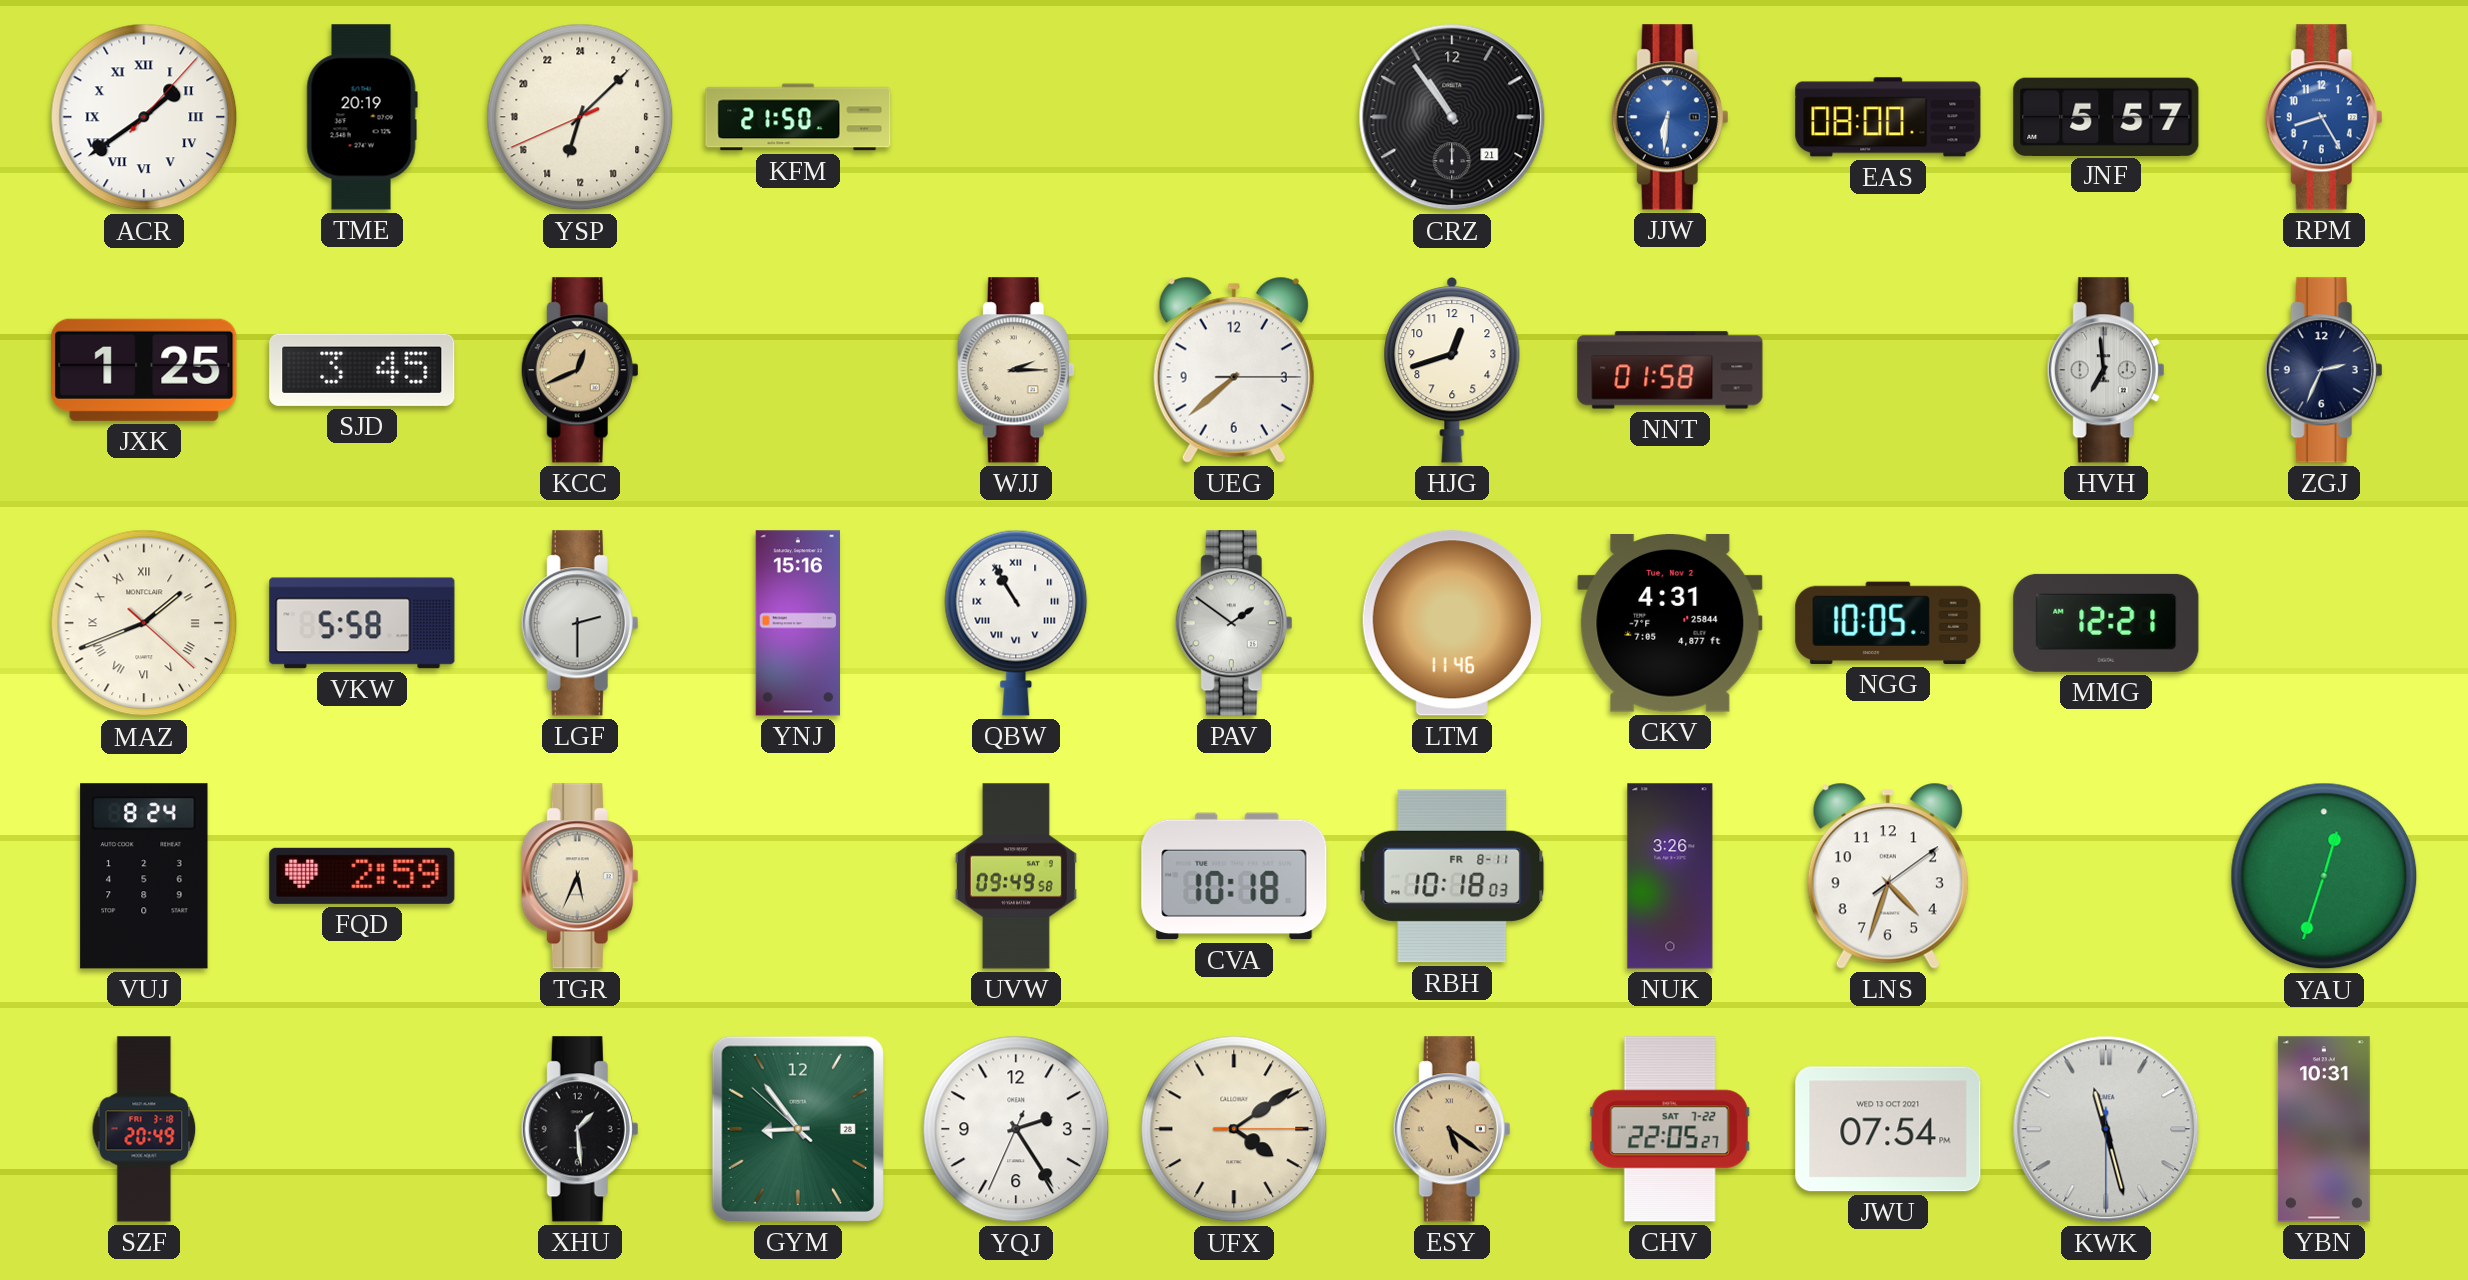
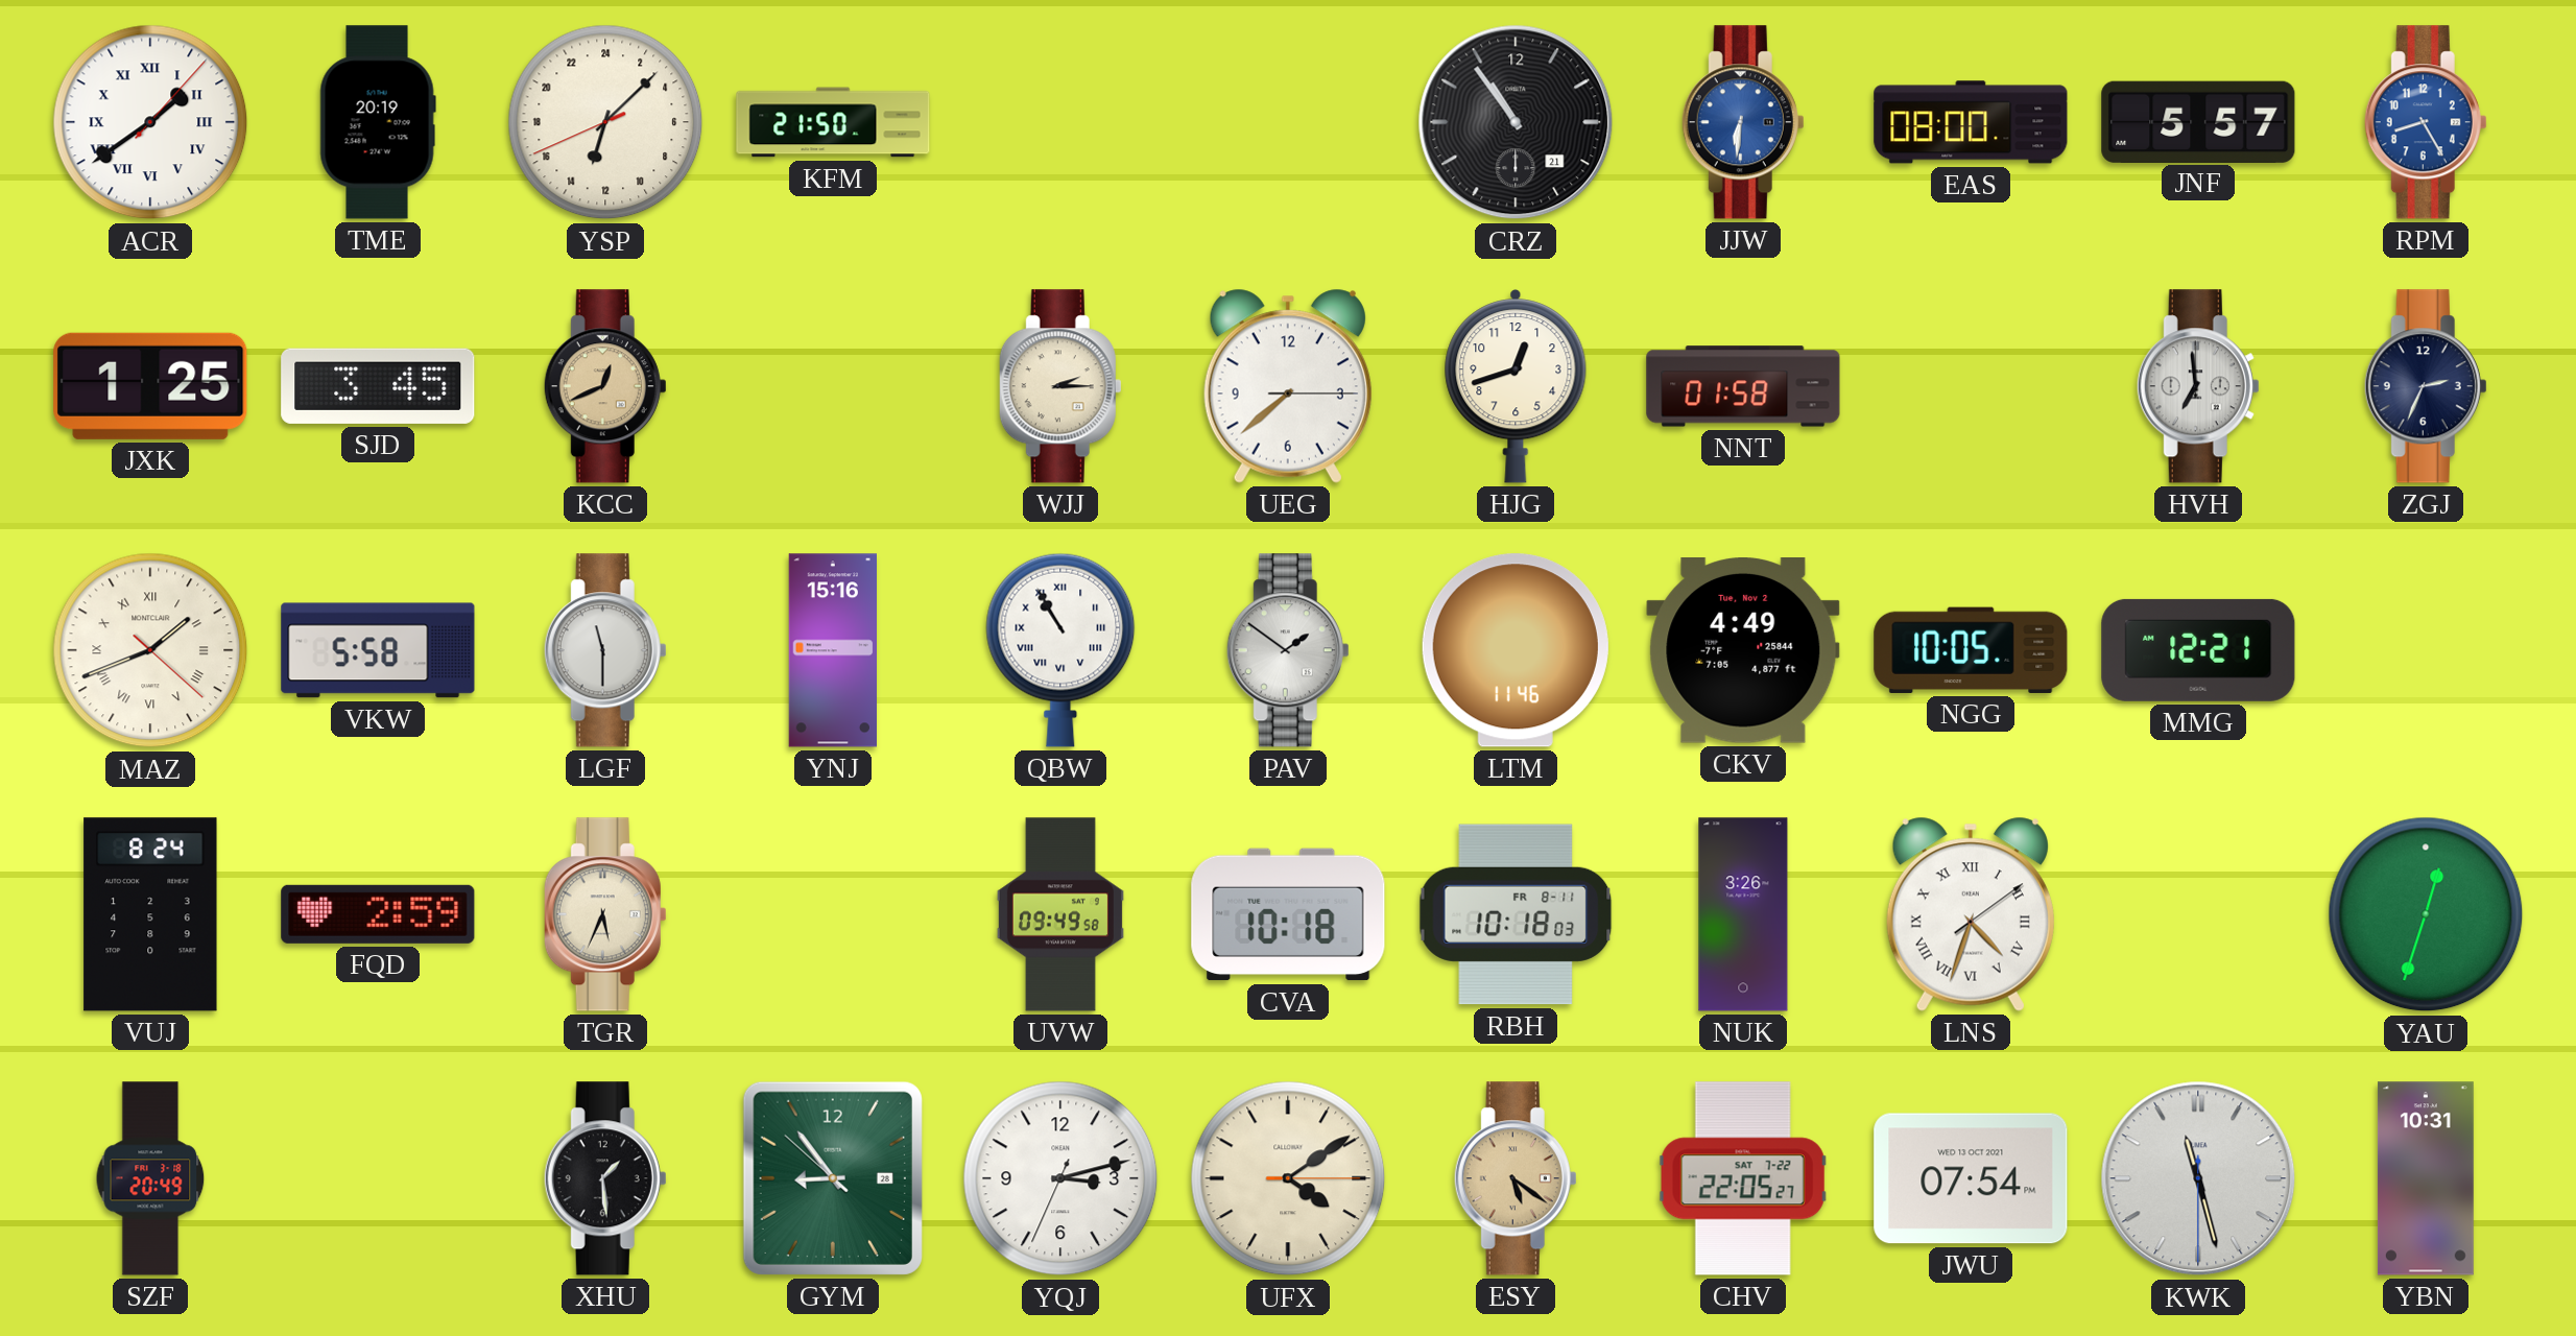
LGF: 2:30 -> 11:30
CKV: 4:31 -> 4:49
LNS numerals: Arabic -> Roman
YQJ: 2:24 -> 3:12
